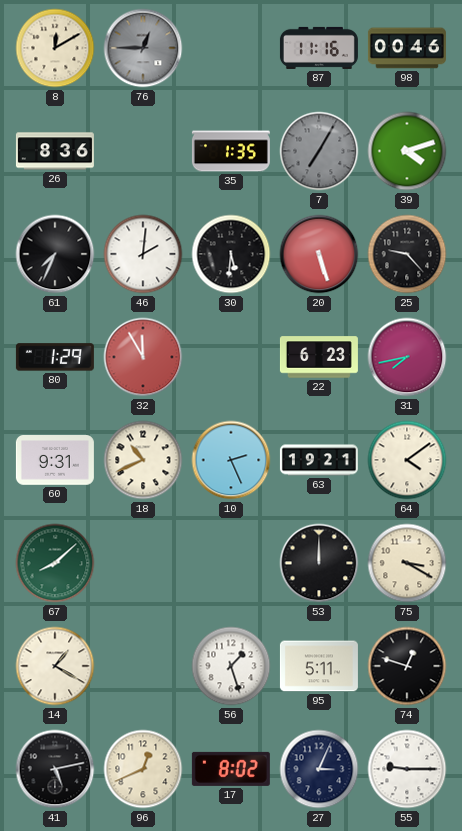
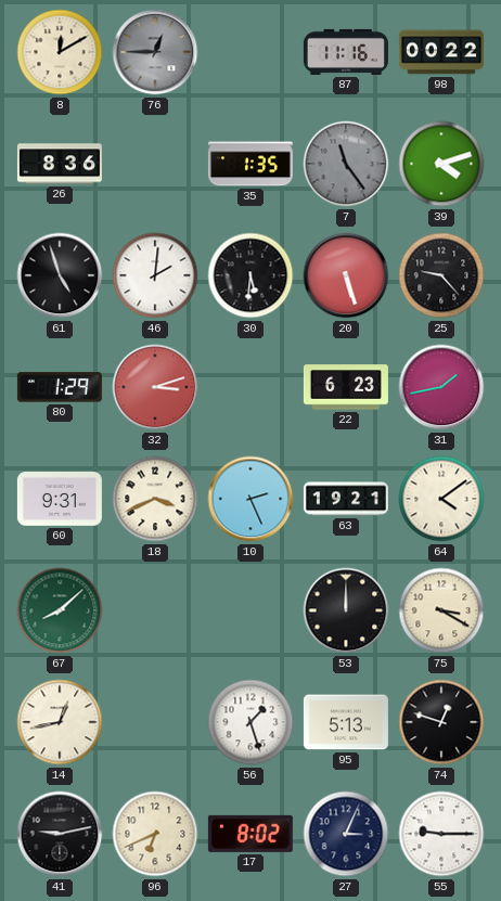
98: 00:46 -> 00:22
7: 7:05 -> 11:24
61: 7:34 -> 4:57
32: 11:55 -> 3:12
31: 7:43 -> 1:43
18: 10:41 -> 3:41
14: 1:20 -> 12:43
95: 5:11 -> 5:13
41: 5:13 -> 9:13
96: 12:41 -> 6:41
